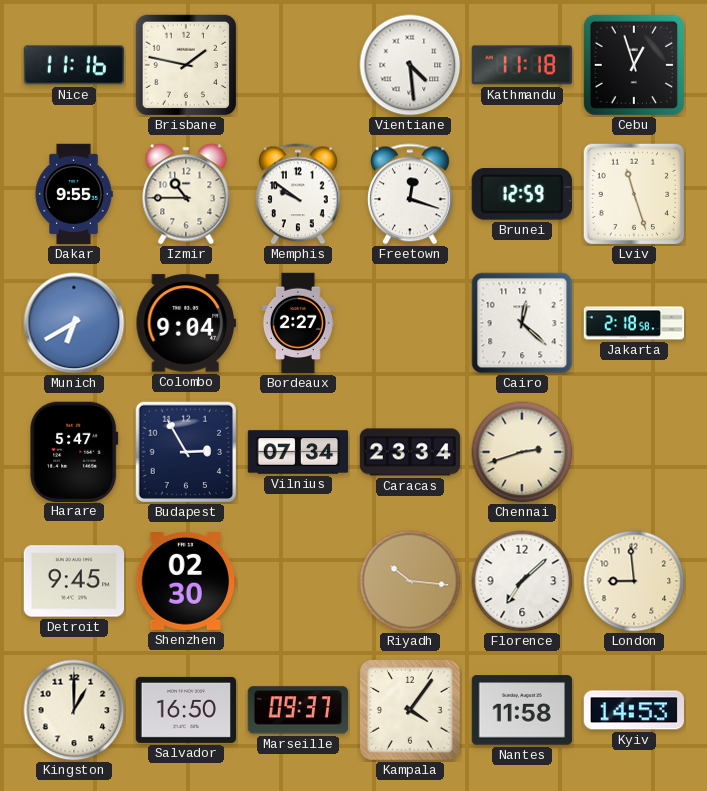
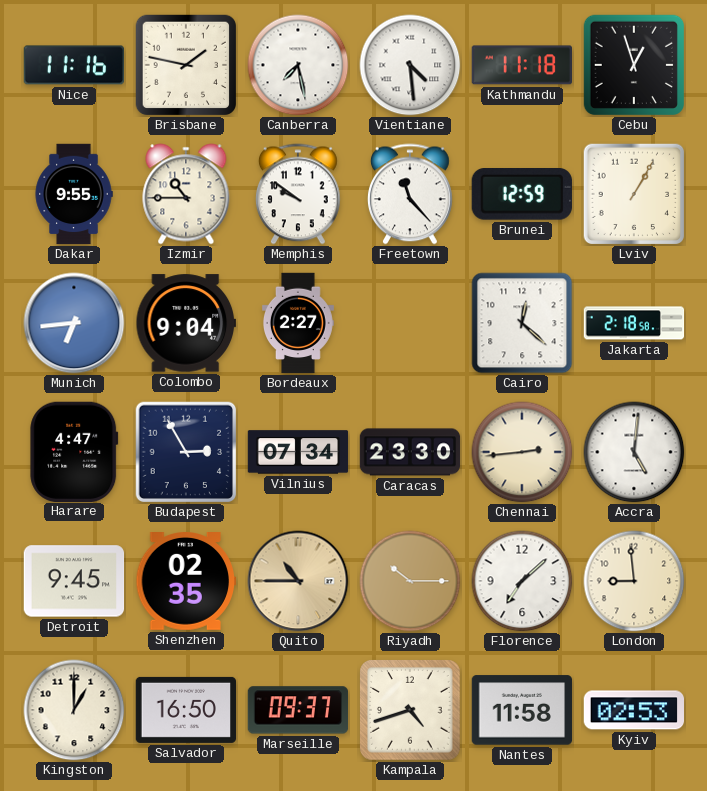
Canberra: none -> 7:28
Freetown: 12:18 -> 11:23
Lviv: 11:27 -> 1:05
Munich: 6:40 -> 6:44
Harare: 5:47 -> 4:47
Caracas: 23:34 -> 23:30
Chennai: 2:42 -> 2:44
Accra: none -> 5:01
Shenzhen: 02:30 -> 02:35
Quito: none -> 10:45
Riyadh: 10:16 -> 10:15
Kampala: 4:06 -> 4:42
Kyiv: 14:53 -> 02:53
